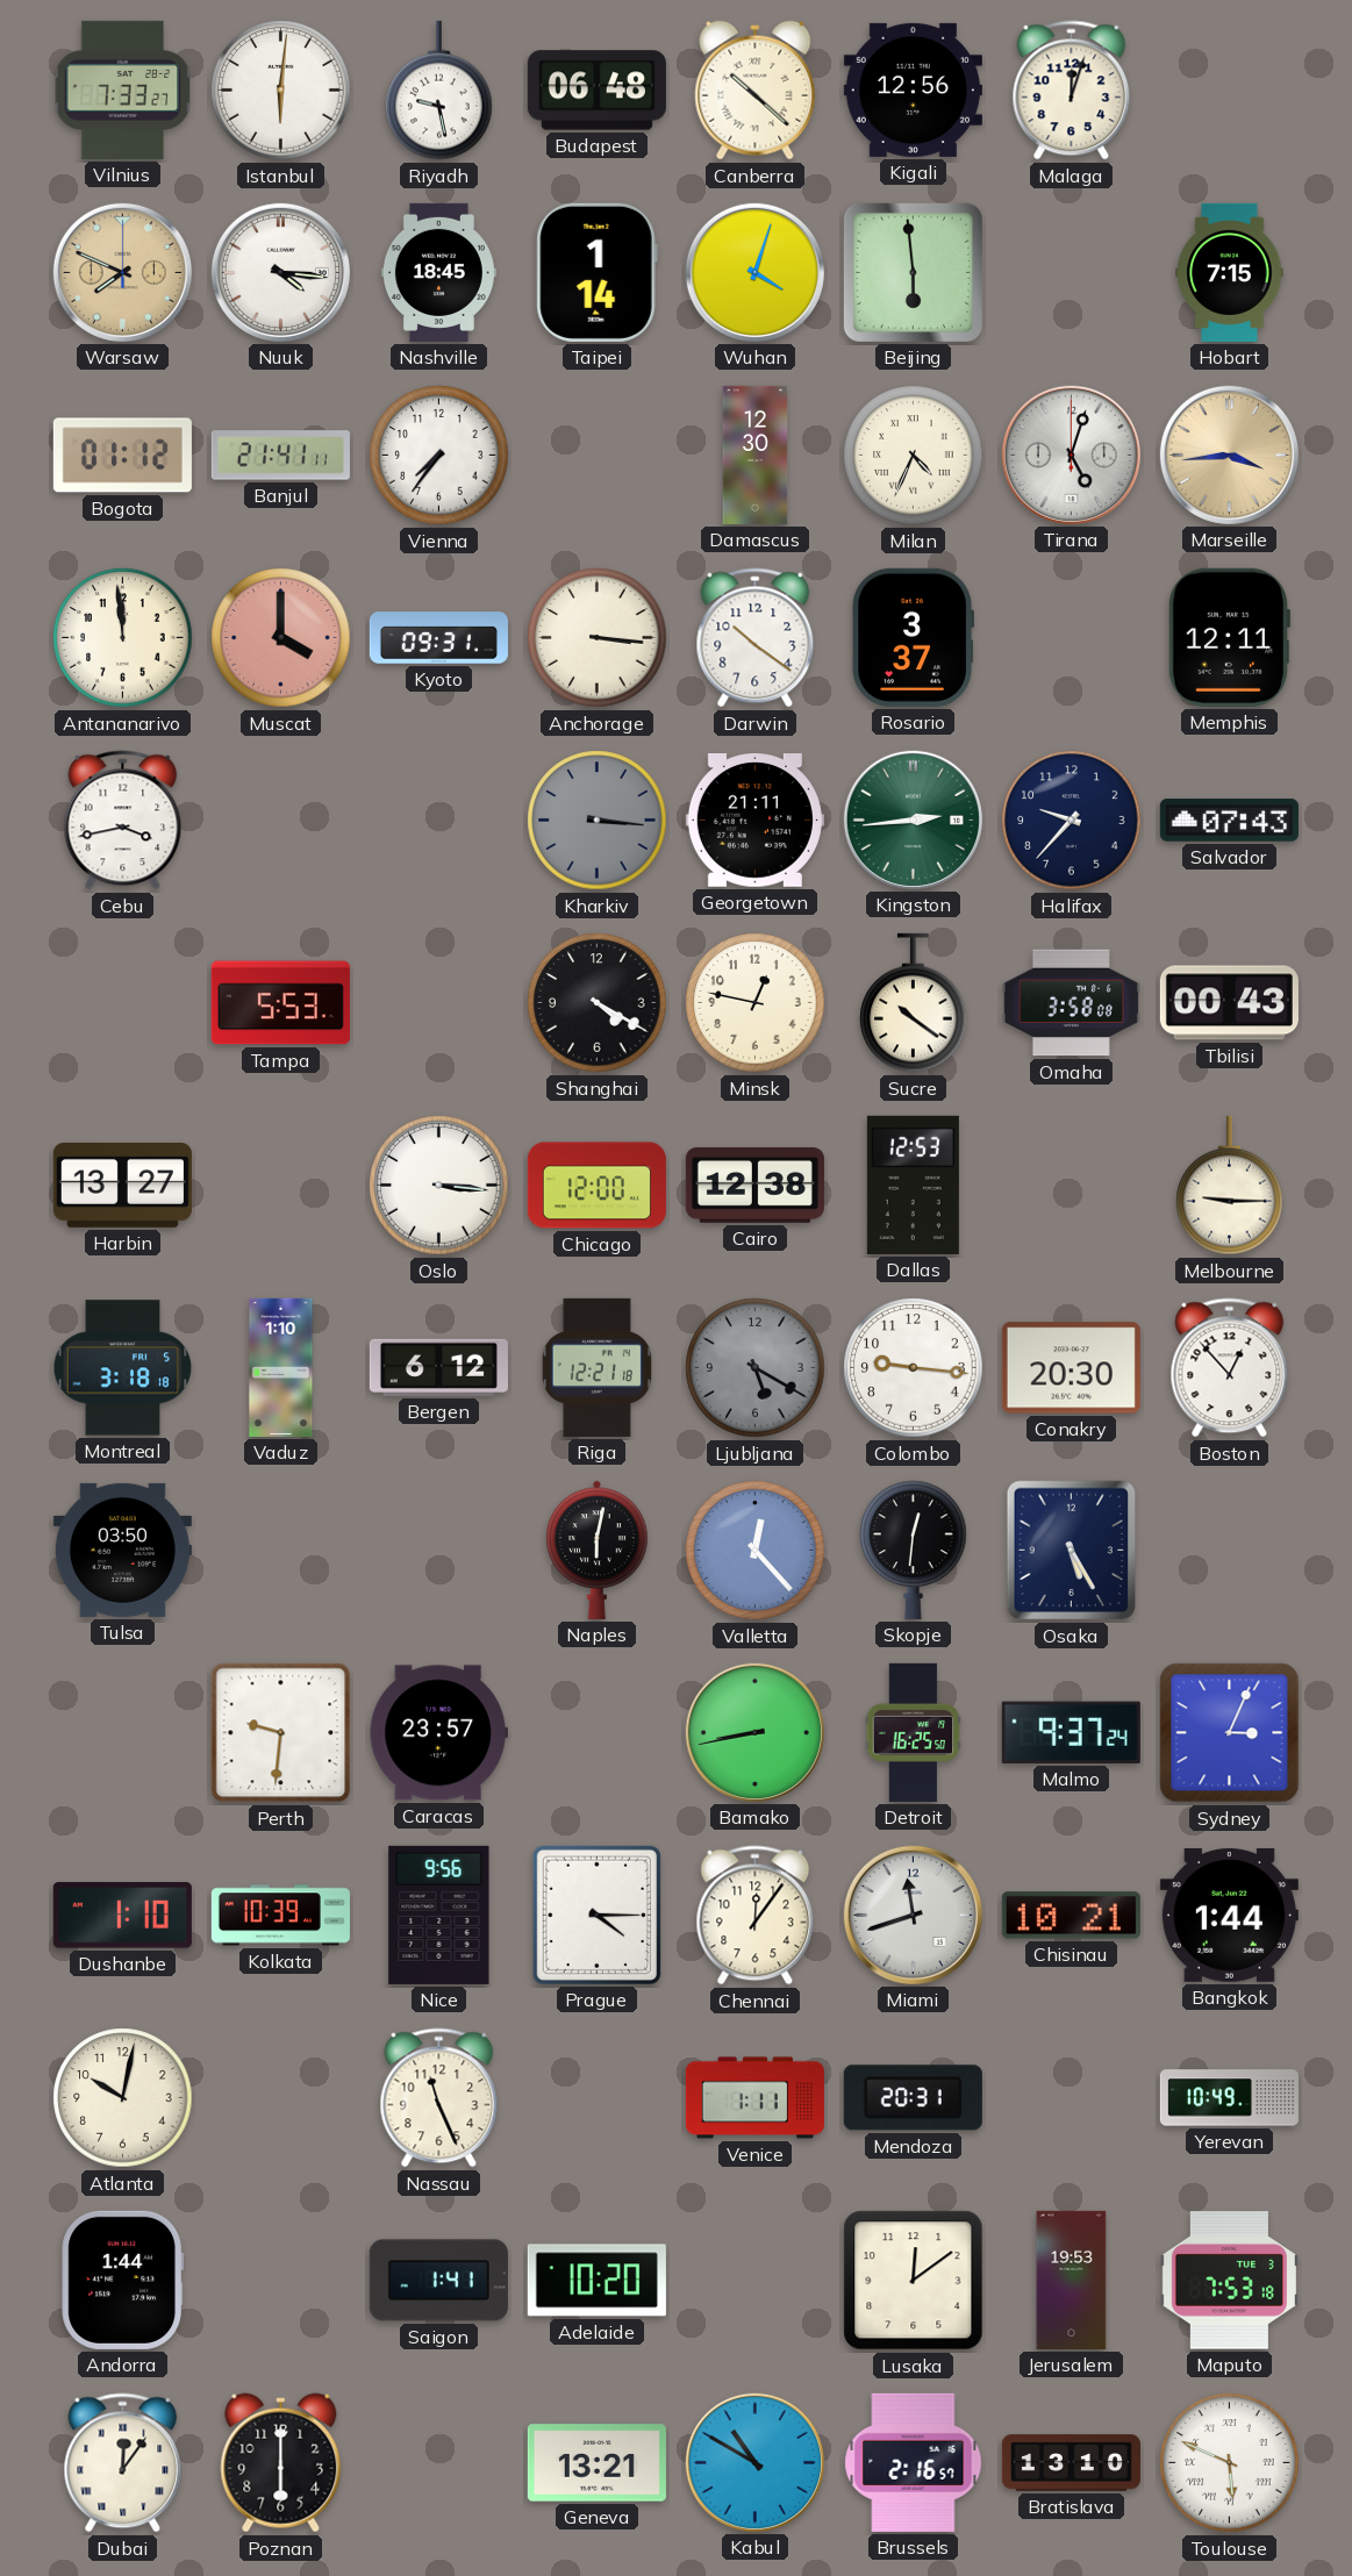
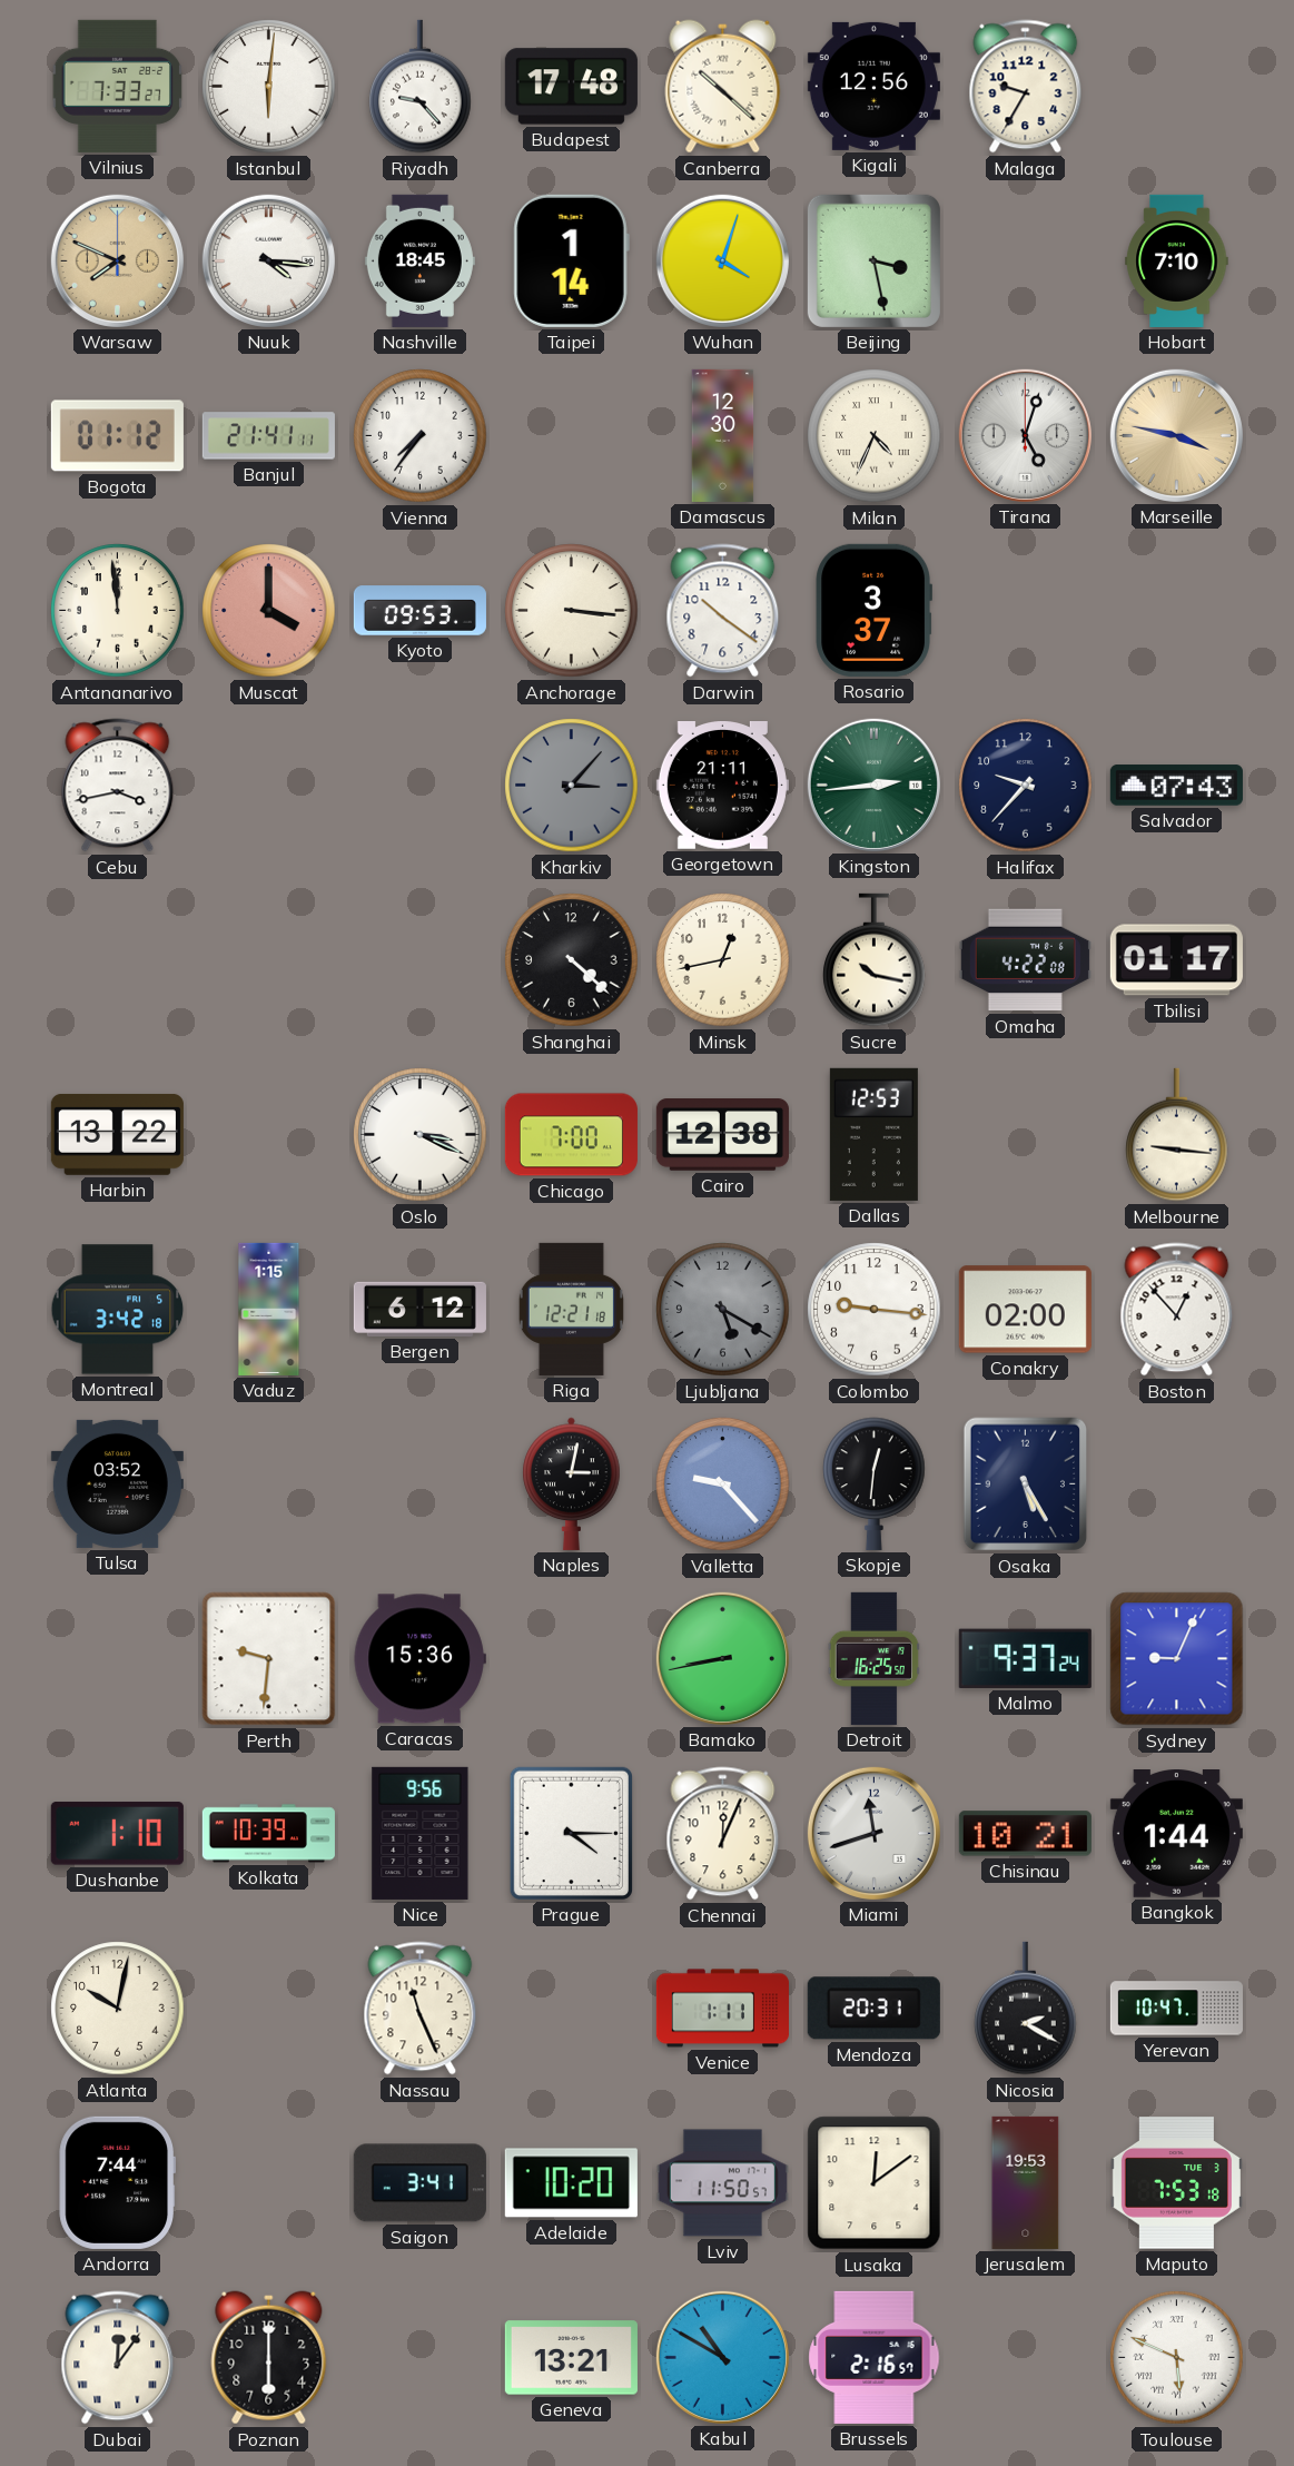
Riyadh: 9:28 -> 9:23
Budapest: 06:48 -> 17:48
Malaga: 12:03 -> 9:35
Beijing: 5:59 -> 3:28
Hobart: 7:15 -> 7:10
Marseille: 3:44 -> 3:47
Kyoto: 09:31 -> 09:53
Memphis: 12:11 -> none
Kharkiv: 3:16 -> 3:07
Tampa: 5:53 -> none
Shanghai: 4:20 -> 4:22
Minsk: 12:47 -> 12:43
Sucre: 10:21 -> 10:17
Omaha: 3:58 -> 4:22
Tbilisi: 00:43 -> 01:17
Harbin: 13:27 -> 13:22
Oslo: 3:16 -> 3:19
Chicago: 12:00 -> 7:00
Melbourne: 9:15 -> 9:16
Montreal: 3:18 -> 3:42
Vaduz: 1:10 -> 1:15
Conakry: 20:30 -> 02:00
Tulsa: 03:50 -> 03:52
Naples: 6:02 -> 3:02
Valletta: 12:23 -> 9:23
Caracas: 23:57 -> 15:36
Sydney: 3:04 -> 9:04
Chennai: 12:06 -> 12:04
Nicosia: none -> 2:20
Yerevan: 10:49 -> 10:47
Andorra: 1:44 -> 7:44
Saigon: 1:41 -> 3:41
Lviv: none -> 11:50
Bratislava: 13:10 -> none
